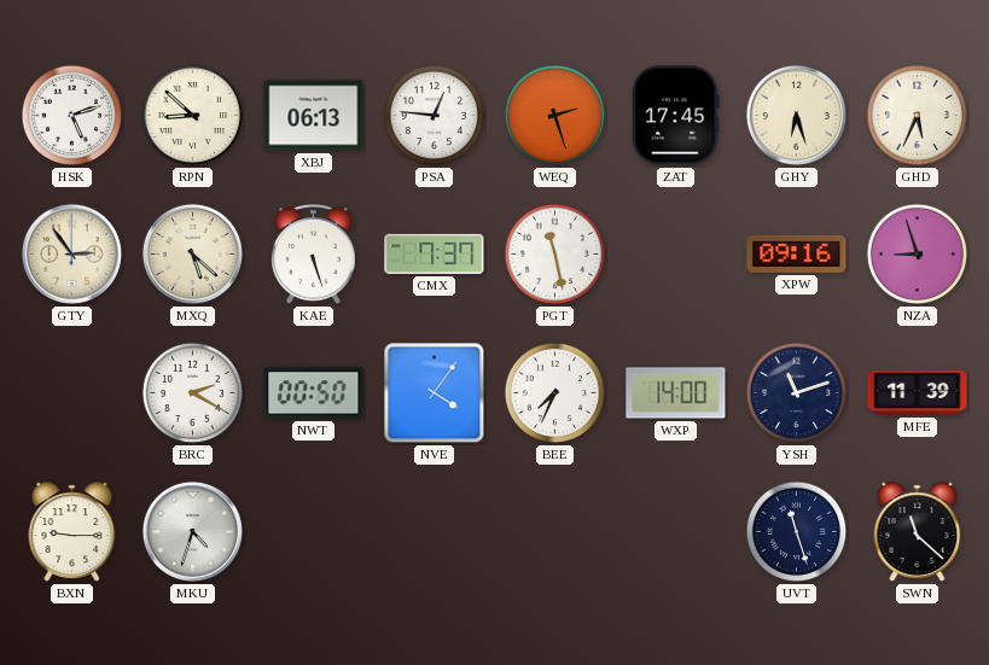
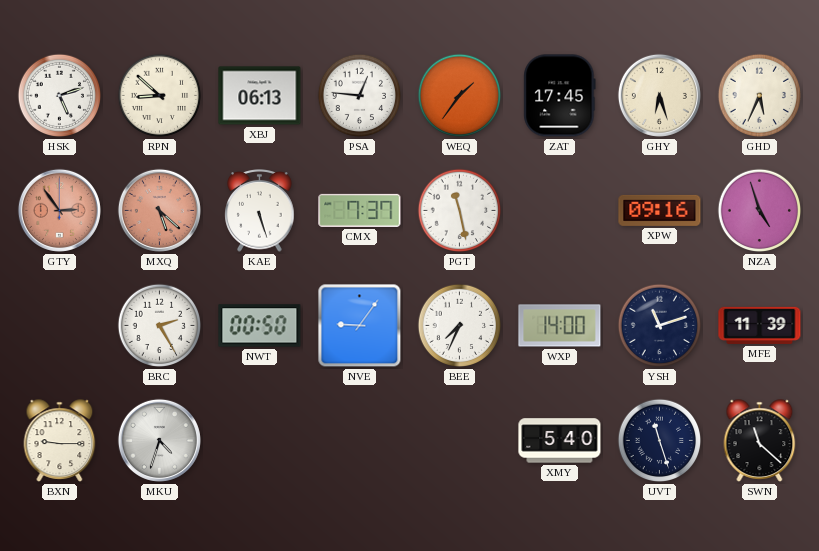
WEQ: 2:27 -> 1:36
GTY dial: cream -> salmon
MXQ dial: cream -> salmon
NZA: 8:57 -> 4:57
BRC: 2:20 -> 2:25
NVE: 4:06 -> 9:06
XMY: none -> 5:40
